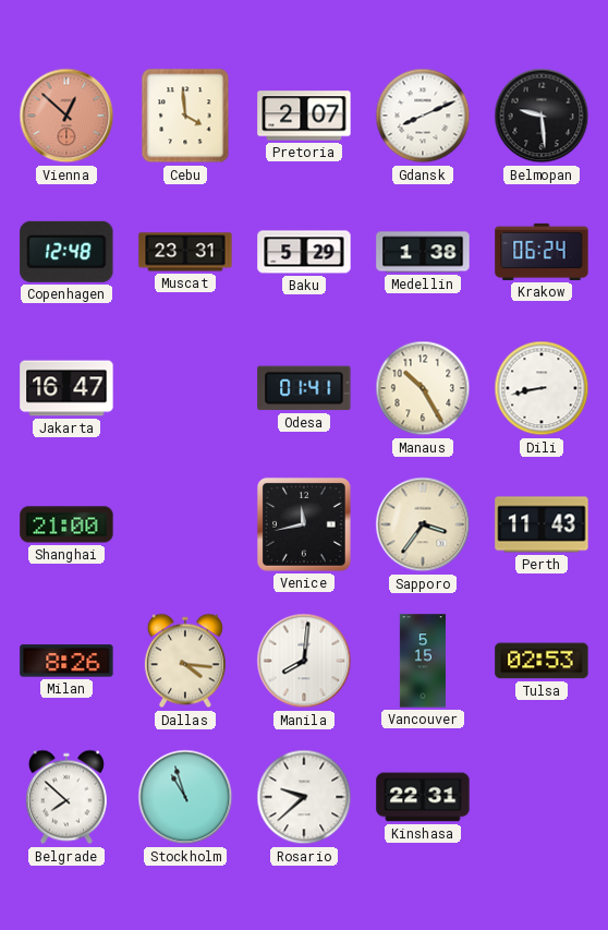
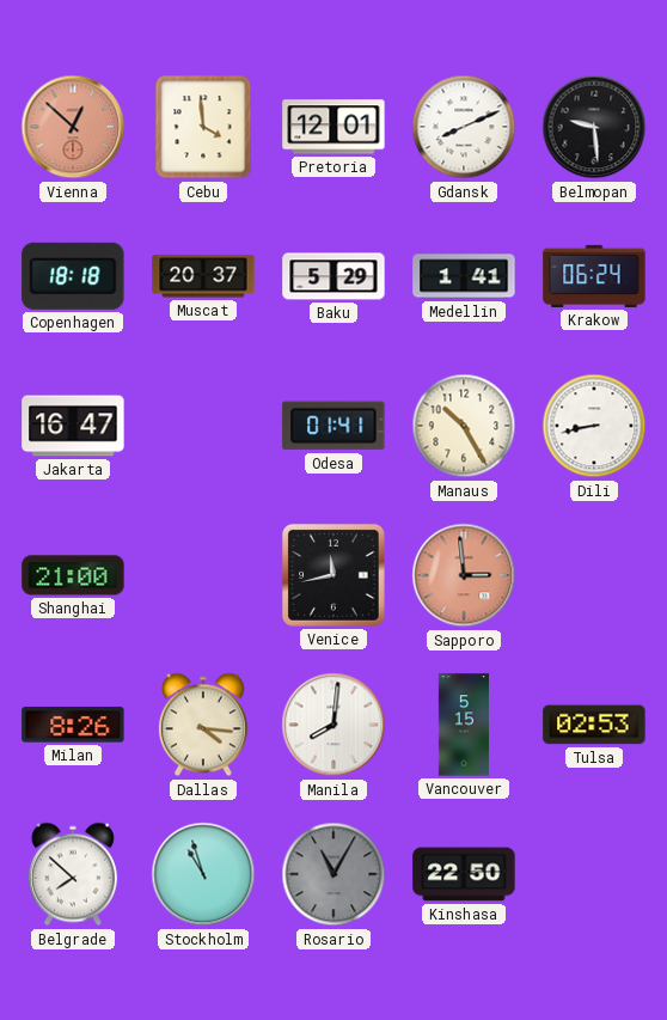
Pretoria: 2:07 -> 12:01
Copenhagen: 12:48 -> 18:18
Muscat: 23:31 -> 20:37
Medellin: 1:38 -> 1:41
Sapporo: 3:36 -> 2:59
Sapporo dial: cream -> salmon
Perth: 11:43 -> none
Rosario: 9:38 -> 11:05
Rosario dial: white -> grey
Kinshasa: 22:31 -> 22:50
